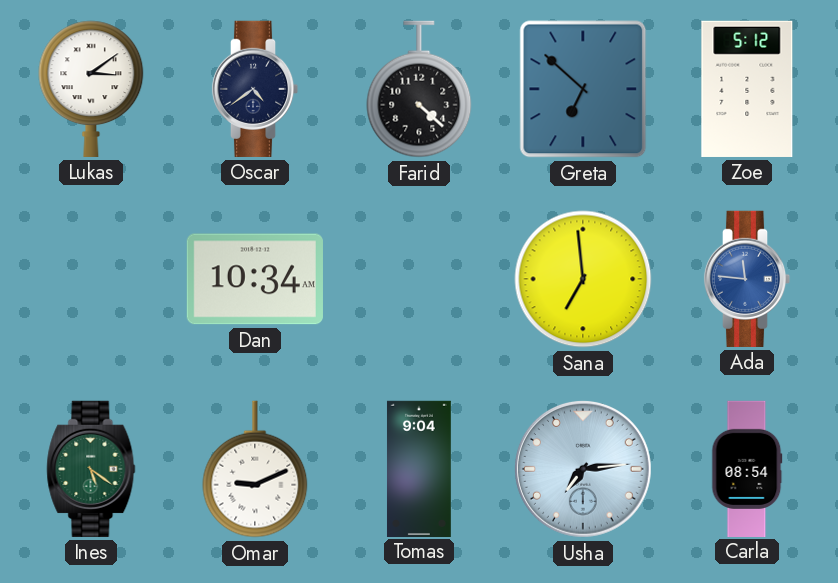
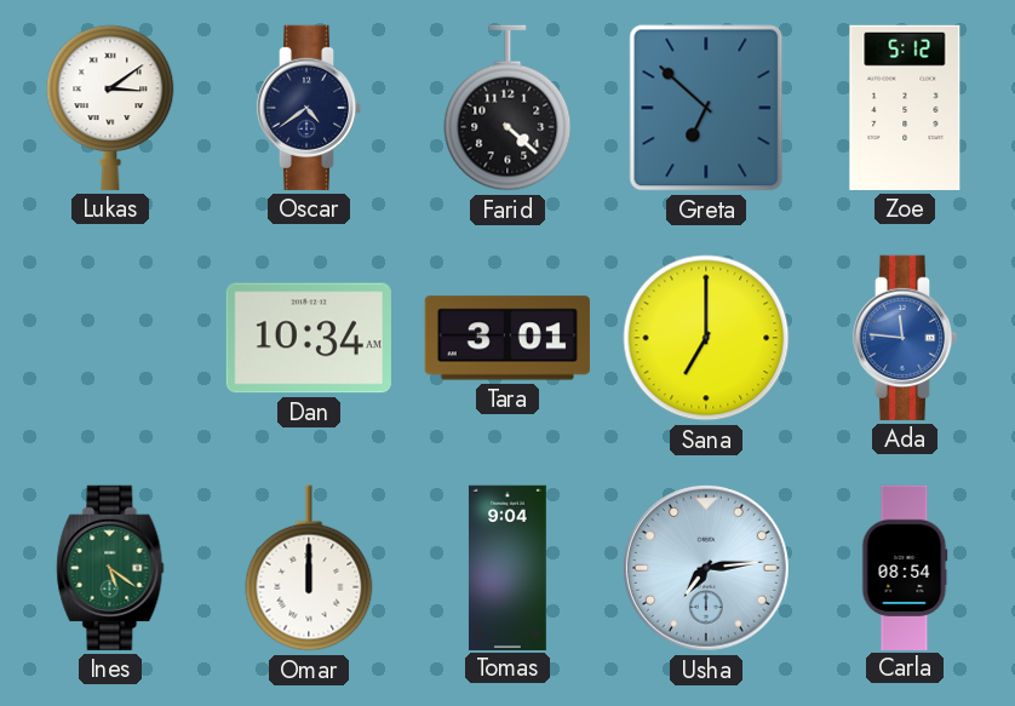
Tara: none -> 3:01
Sana: 6:59 -> 7:00
Omar: 9:11 -> 12:00
